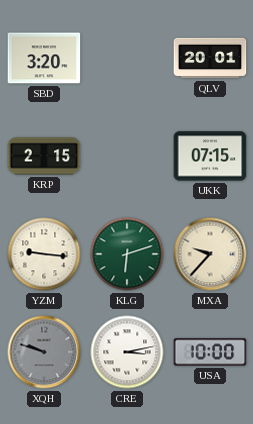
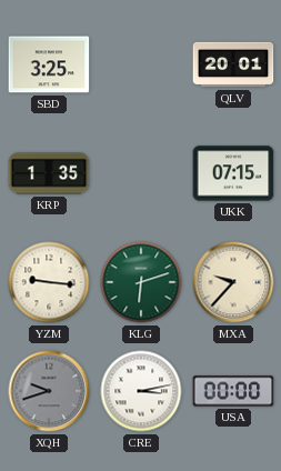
SBD: 3:20 -> 3:25
KRP: 2:15 -> 1:35
XQH: 9:48 -> 9:42
USA: 10:00 -> 00:00
